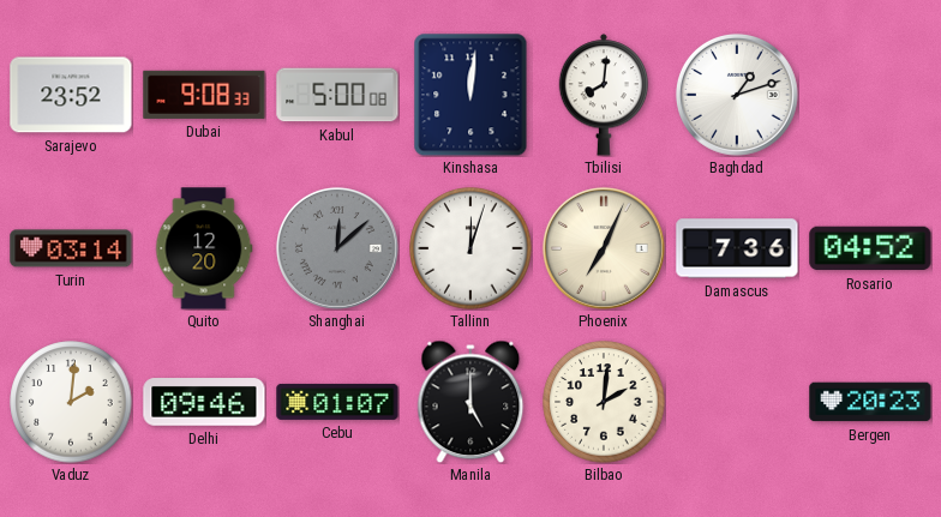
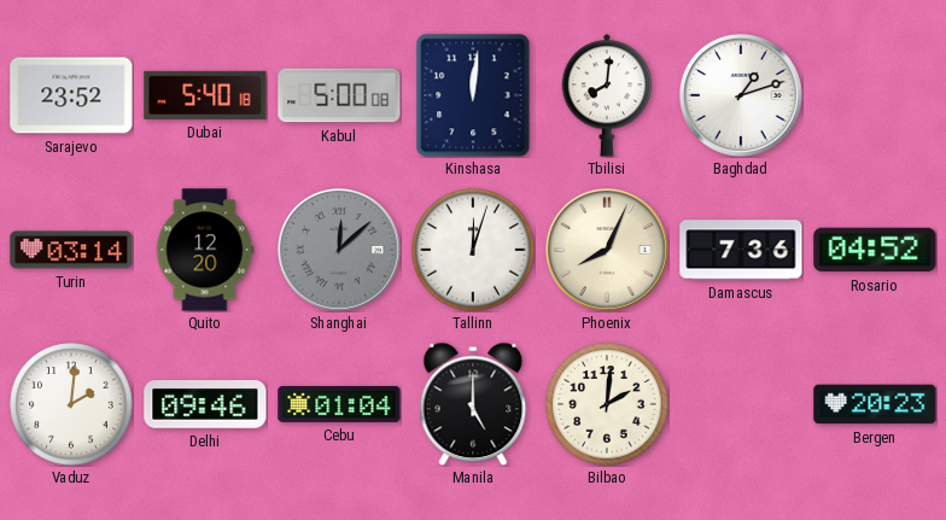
Dubai: 9:08 -> 5:40
Phoenix: 7:04 -> 8:04
Cebu: 01:07 -> 01:04
